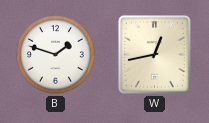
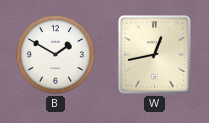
B: 1:48 -> 1:50
